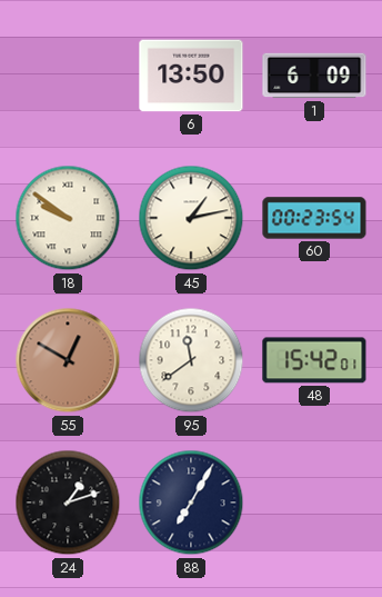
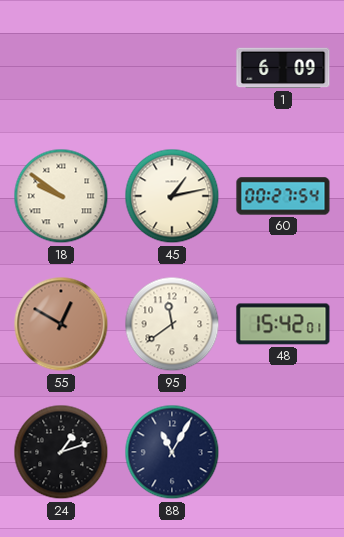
6: 13:50 -> none
60: 00:23 -> 00:27
88: 7:05 -> 11:05
